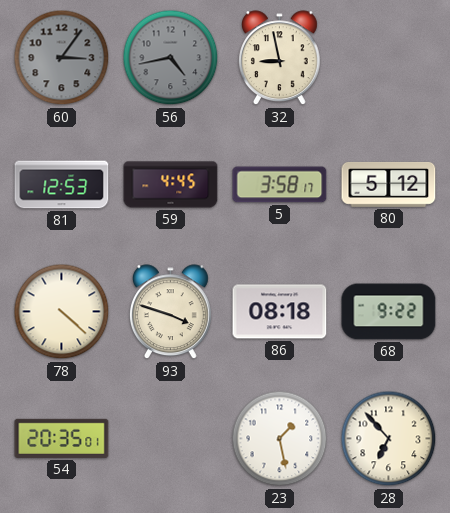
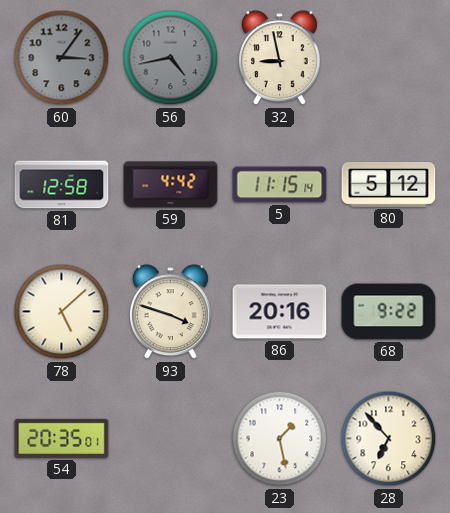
81: 12:53 -> 12:58
59: 4:45 -> 4:42
5: 3:58 -> 11:15
78: 4:22 -> 5:08
86: 08:18 -> 20:16
